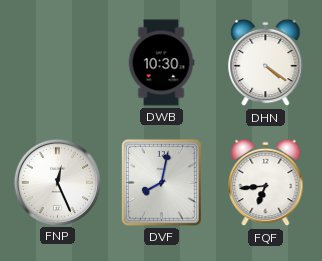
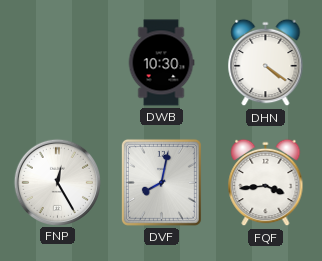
FNP: 12:26 -> 12:25
FQF: 6:44 -> 3:44
